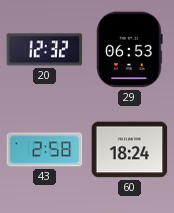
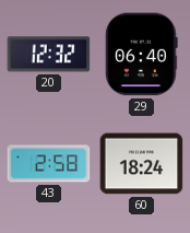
29: 06:53 -> 06:40
